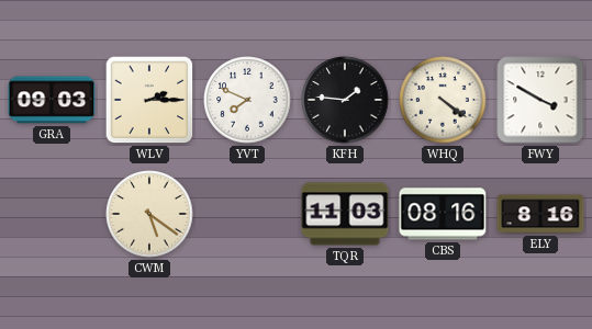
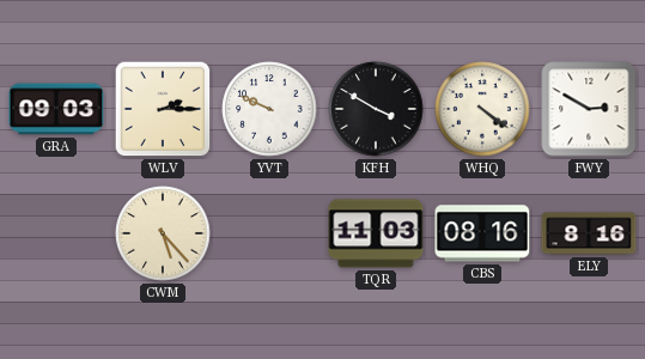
YVT: 7:49 -> 9:49
KFH: 1:46 -> 3:50
FWY: 3:50 -> 2:50
CWM: 5:21 -> 5:23
